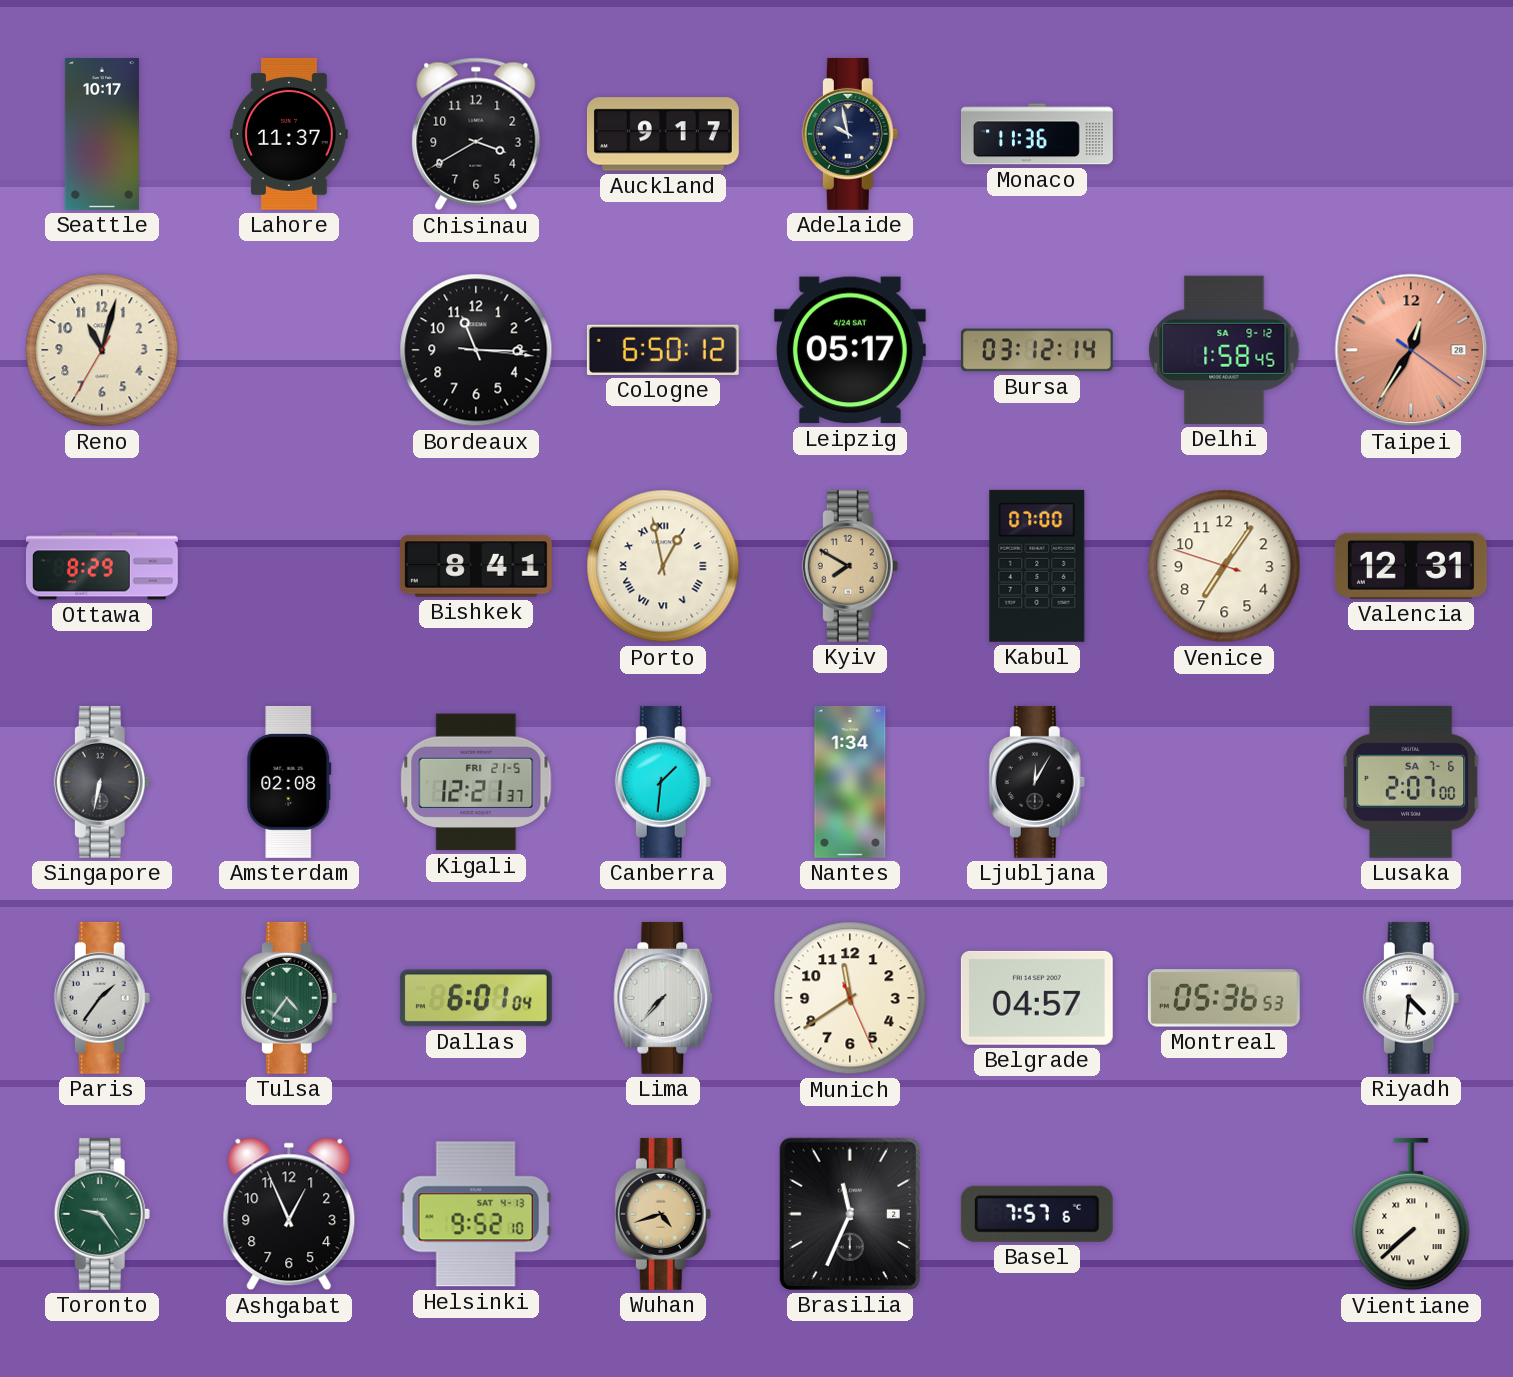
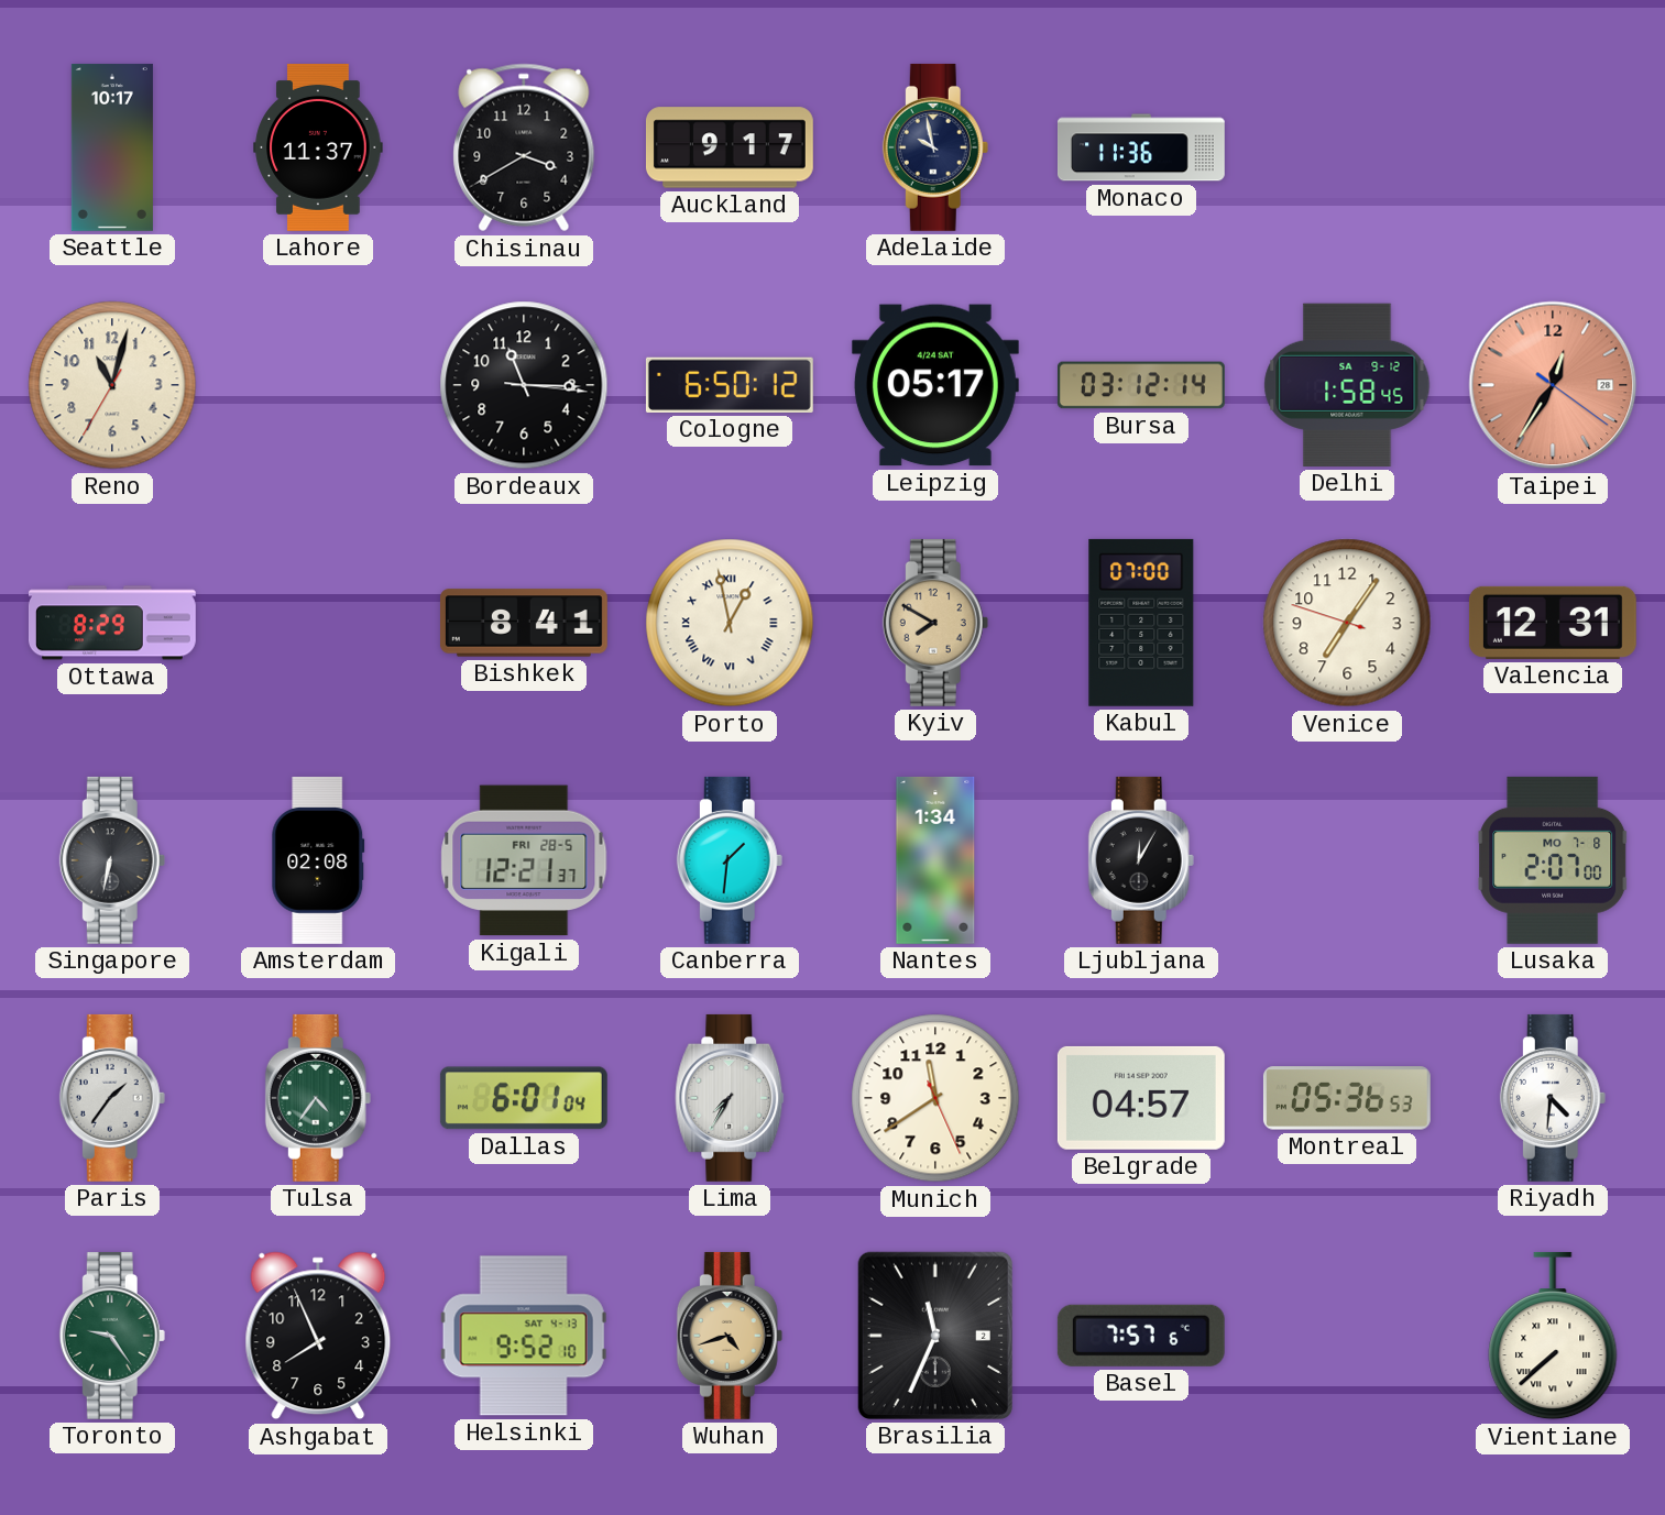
Kigali date: FRI 21-5 -> FRI 28-5
Lusaka date: SA 7-6 -> MO 7-8
Lima: 7:37 -> 7:35
Ashgabat: 12:56 -> 7:56
